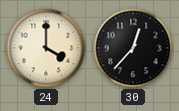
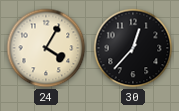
24: 4:00 -> 4:05
